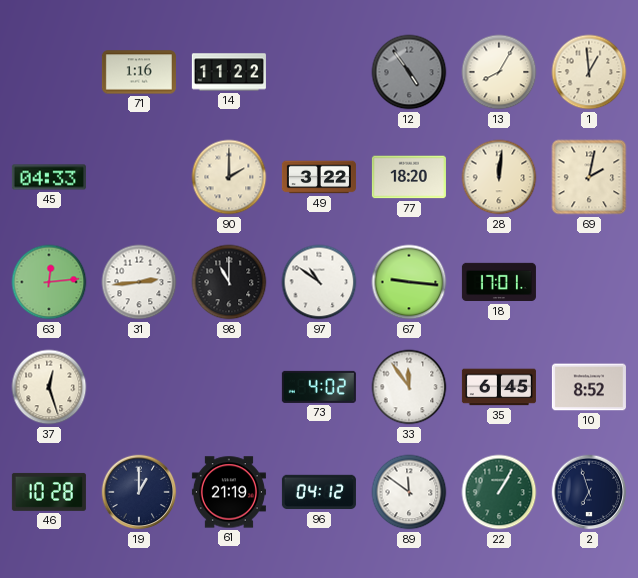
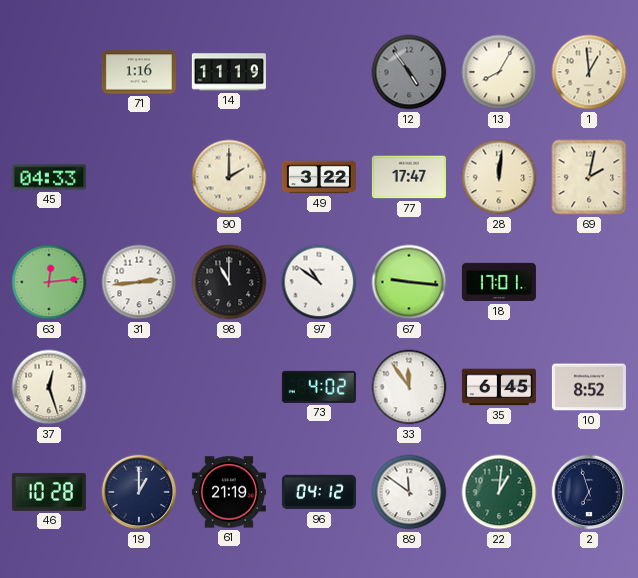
14: 11:22 -> 11:19
77: 18:20 -> 17:47
22: 1:05 -> 1:01
